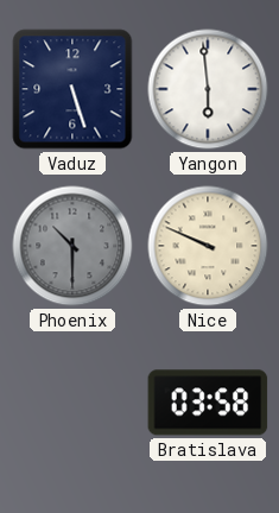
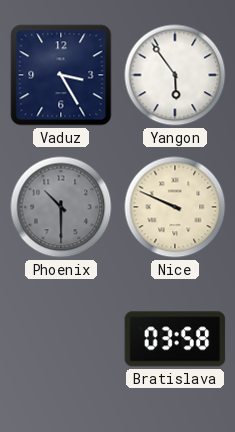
Vaduz: 5:27 -> 3:25
Yangon: 5:59 -> 5:54
